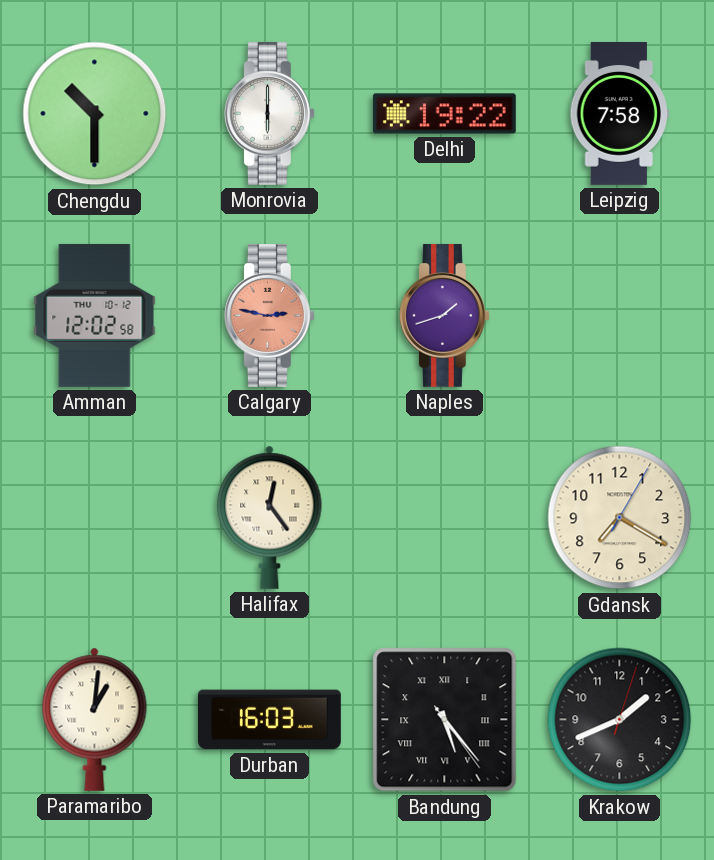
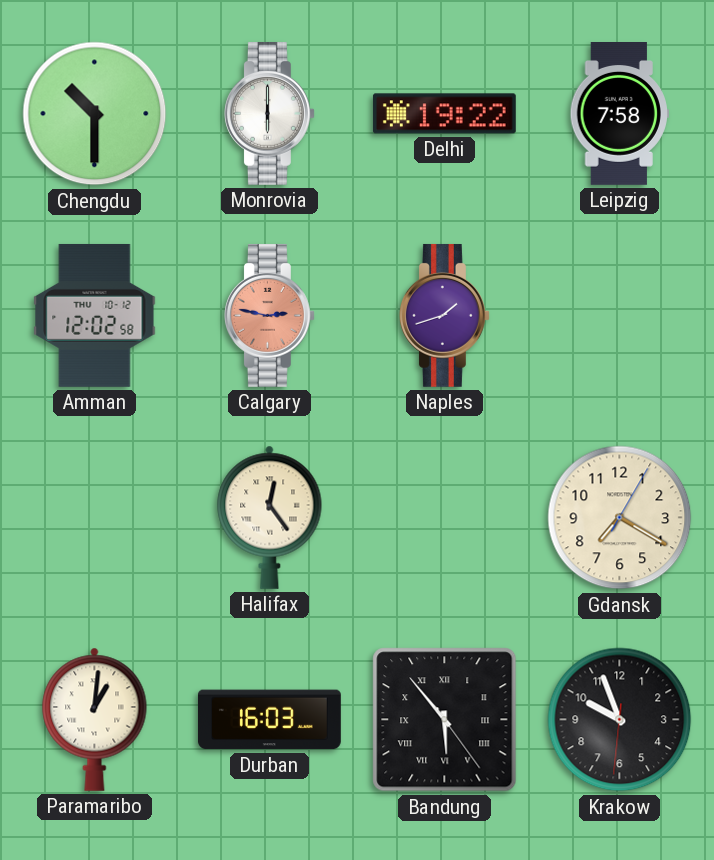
Bandung: 5:23 -> 5:53
Krakow: 1:41 -> 9:56
